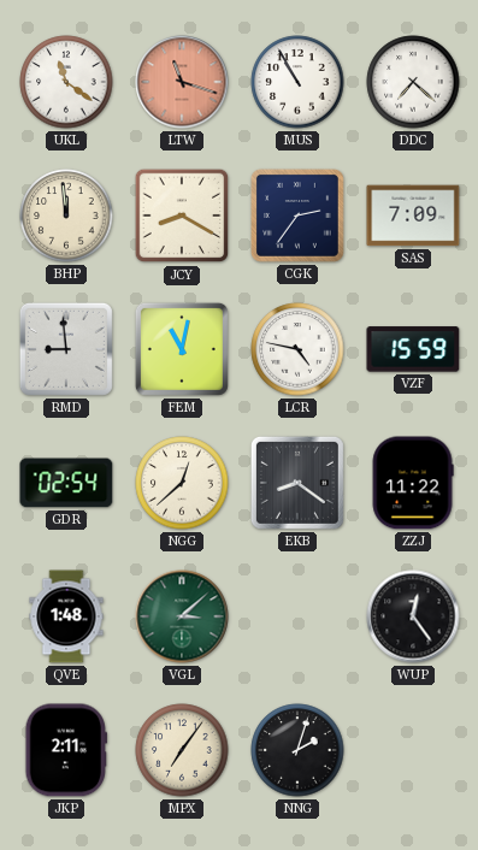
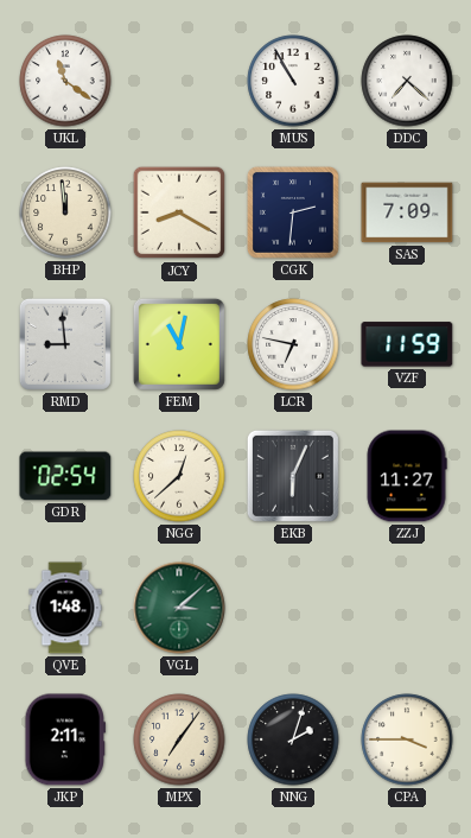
LTW: 11:18 -> none
CGK: 2:36 -> 2:31
LCR: 4:47 -> 6:47
VZF: 15:59 -> 11:59
EKB: 8:21 -> 6:04
ZZJ: 11:22 -> 11:27
WUP: 12:24 -> none
CPA: none -> 3:45
